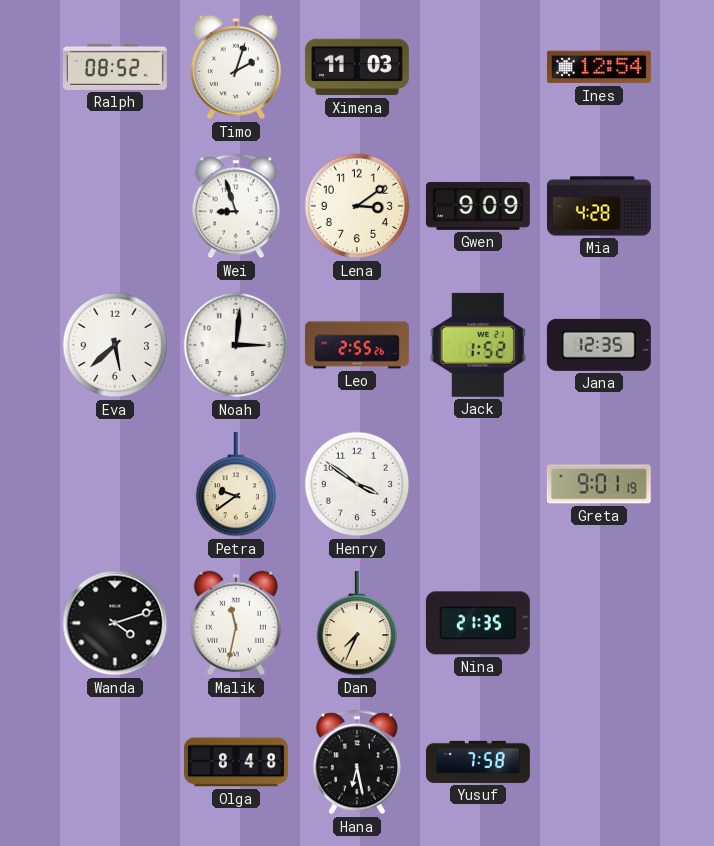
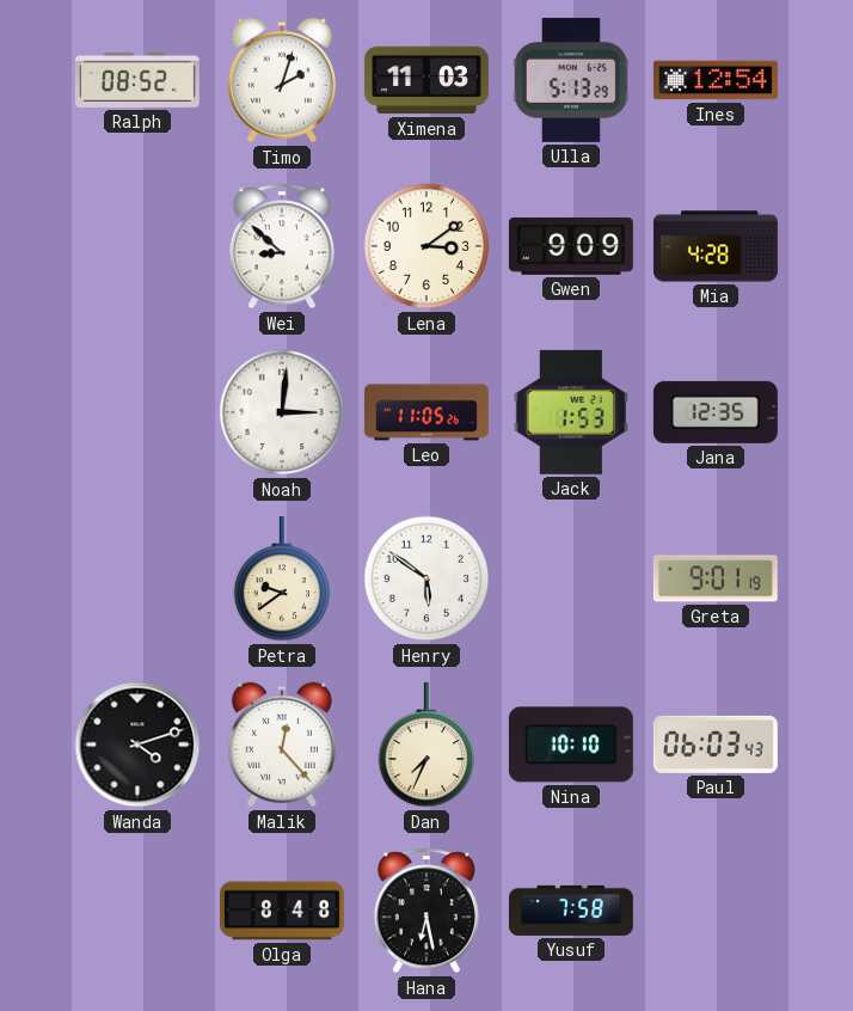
Ulla: none -> 5:13
Wei: 8:57 -> 8:52
Eva: 5:38 -> none
Leo: 2:55 -> 11:05
Jack: 1:52 -> 1:53
Henry: 3:51 -> 5:51
Malik: 11:32 -> 12:23
Nina: 21:35 -> 10:10
Paul: none -> 06:03
